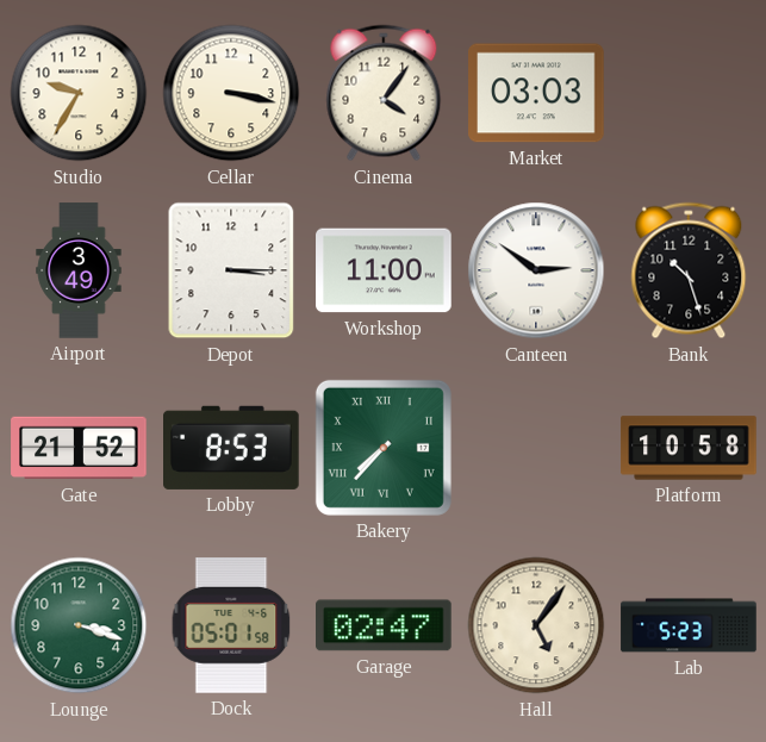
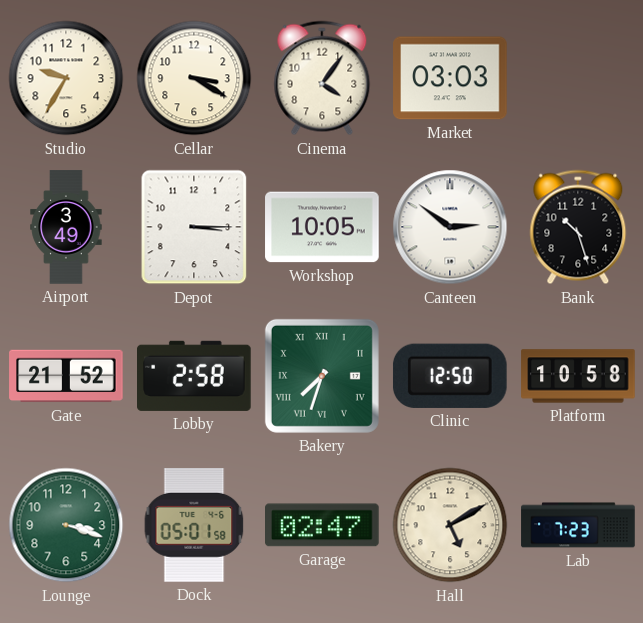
Cellar: 3:17 -> 3:20
Workshop: 11:00 -> 10:05
Lobby: 8:53 -> 2:58
Bakery: 7:37 -> 7:33
Clinic: none -> 12:50
Hall: 5:06 -> 5:10
Lab: 5:23 -> 7:23
